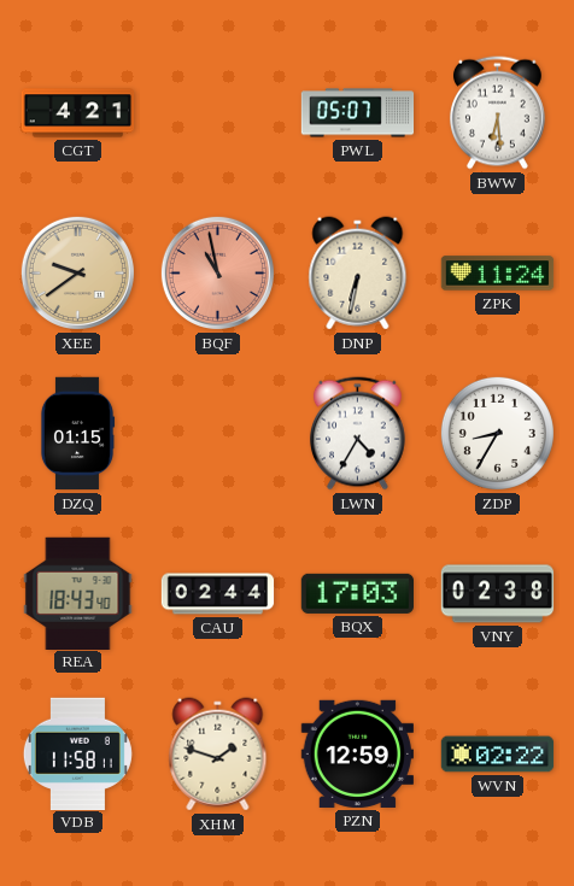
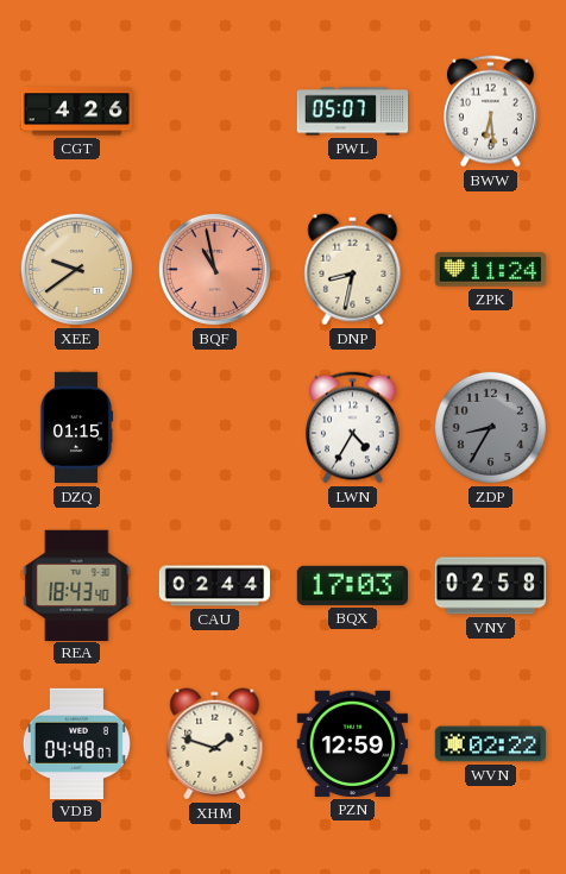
CGT: 4:21 -> 4:26
DNP: 6:32 -> 8:32
ZDP dial: white -> grey
VNY: 02:38 -> 02:58
VDB: 11:58 -> 04:48
